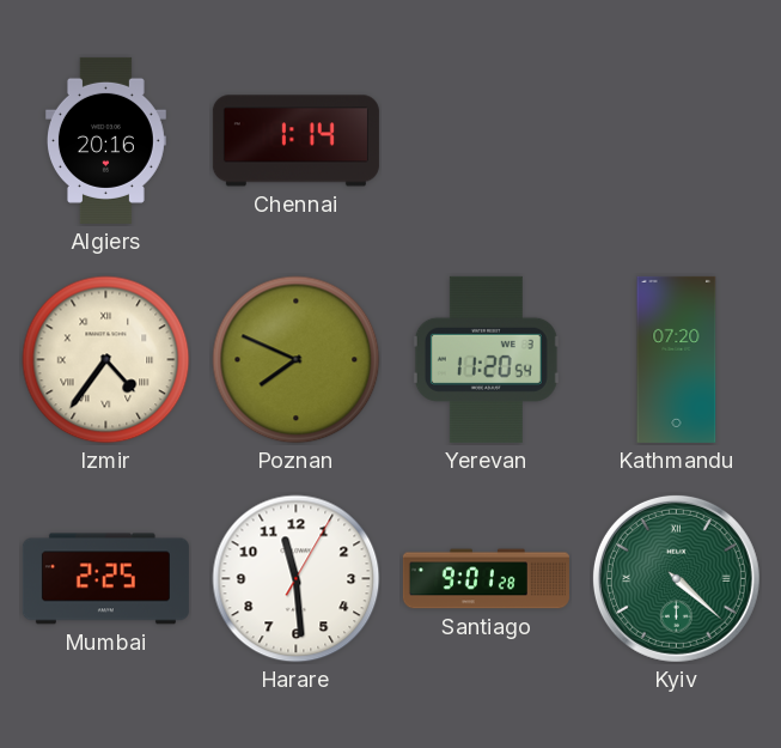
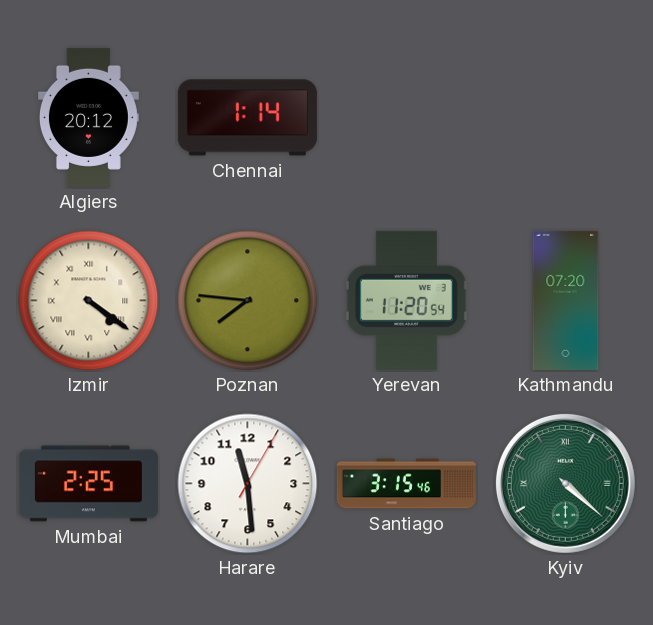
Algiers: 20:16 -> 20:12
Izmir: 4:36 -> 4:21
Poznan: 7:49 -> 7:46
Santiago: 9:01 -> 3:15
